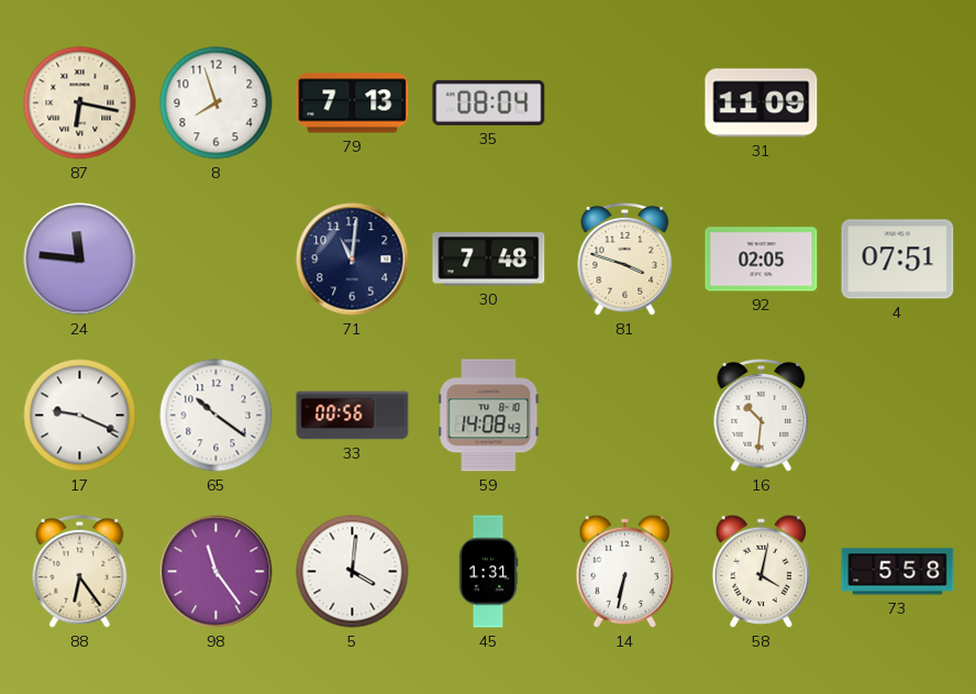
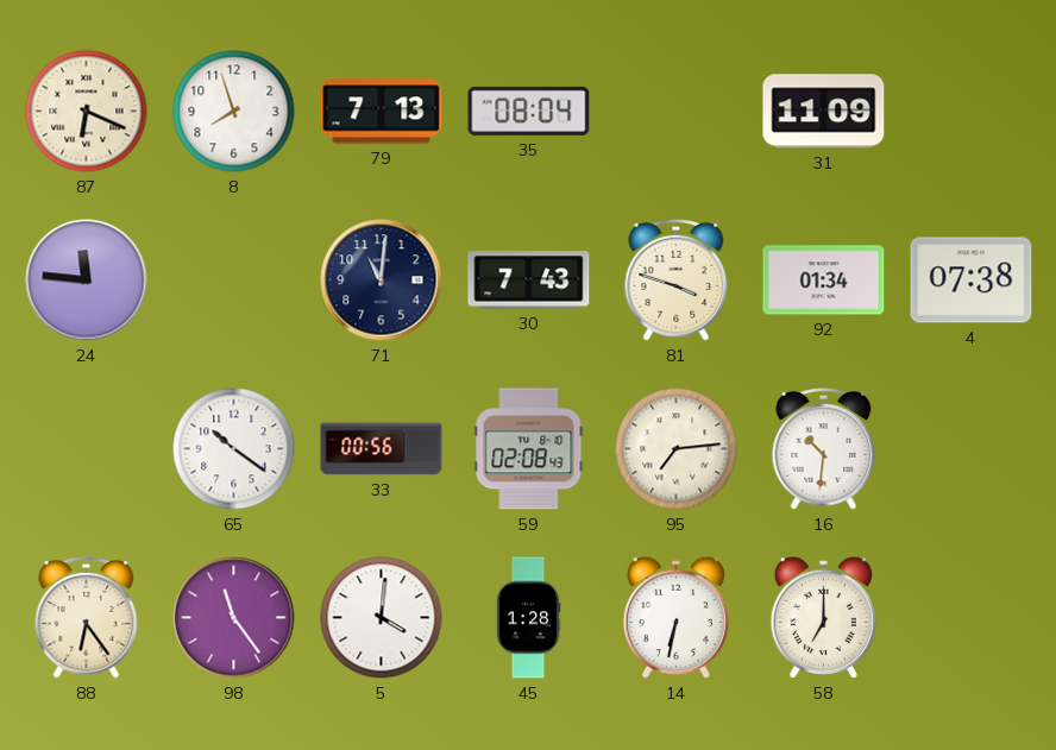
87: 6:17 -> 6:19
30: 7:48 -> 7:43
92: 02:05 -> 01:34
4: 07:51 -> 07:38
17: 9:19 -> none
59: 14:08 -> 02:08
95: none -> 7:14
45: 1:31 -> 1:28
58: 4:02 -> 7:00
73: 5:58 -> none
